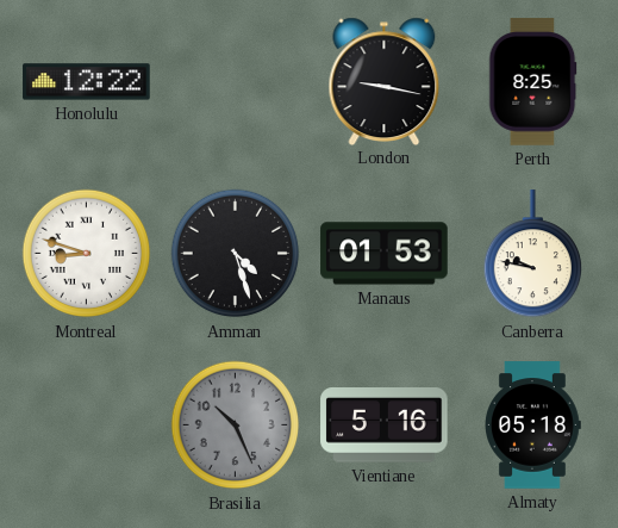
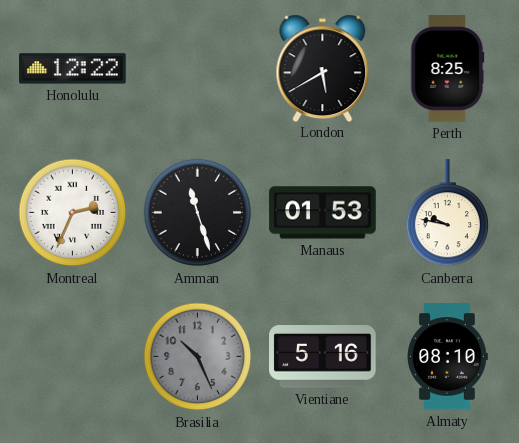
London: 9:17 -> 5:40
Montreal: 8:48 -> 2:34
Amman: 4:27 -> 11:27
Almaty: 05:18 -> 08:10
